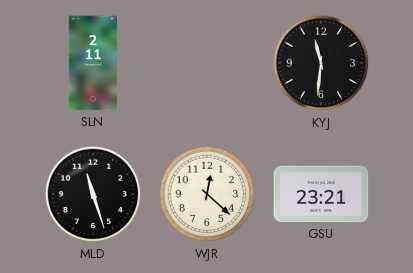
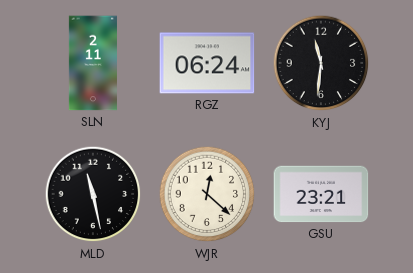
RGZ: none -> 06:24
MLD: 11:27 -> 11:28
